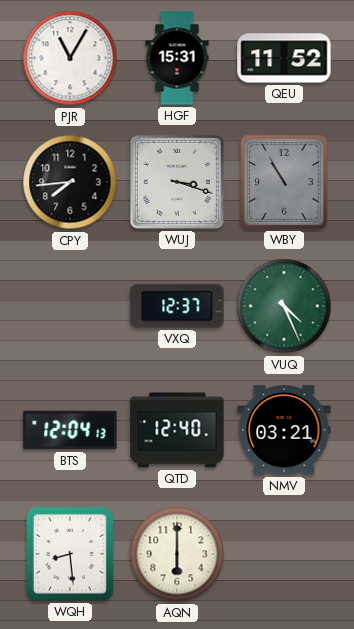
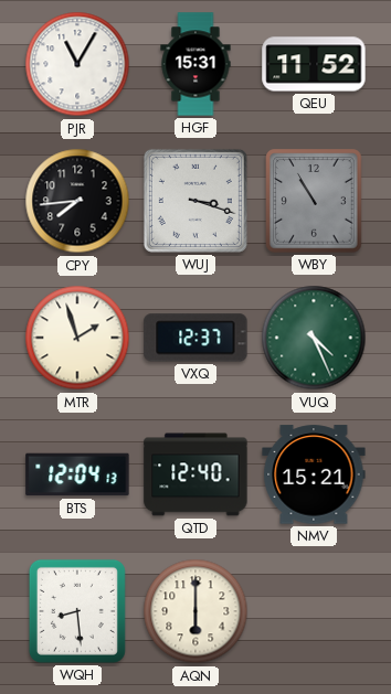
MTR: none -> 1:57
NMV: 03:21 -> 15:21
